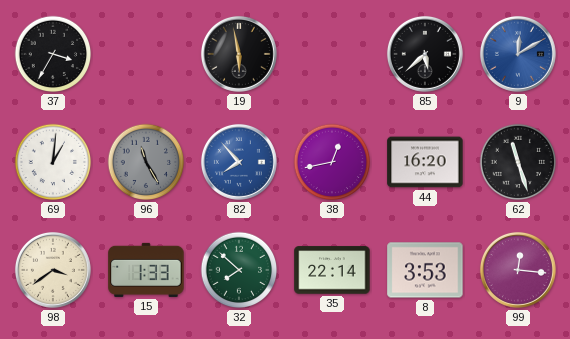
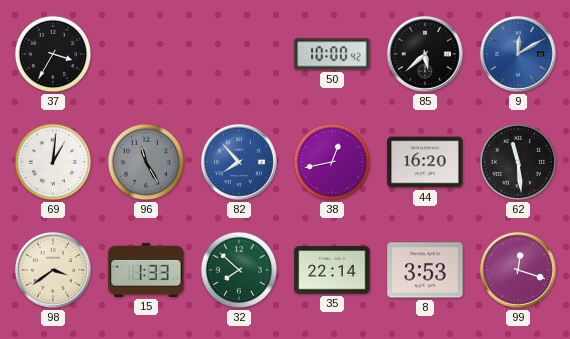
19: 5:58 -> none
50: none -> 10:00
62: 11:27 -> 11:29
99: 12:16 -> 12:18
